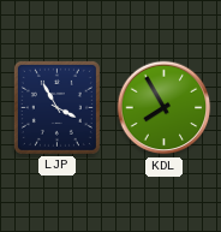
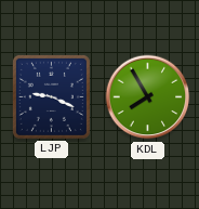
LJP: 3:55 -> 9:19
